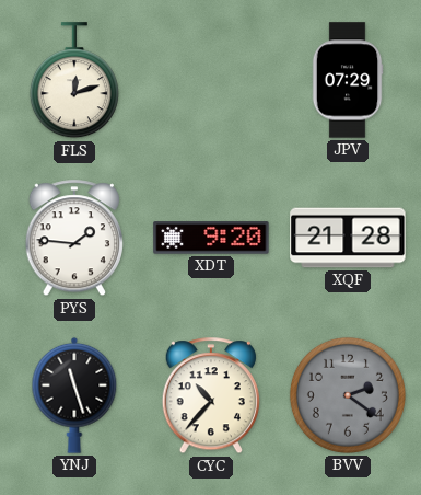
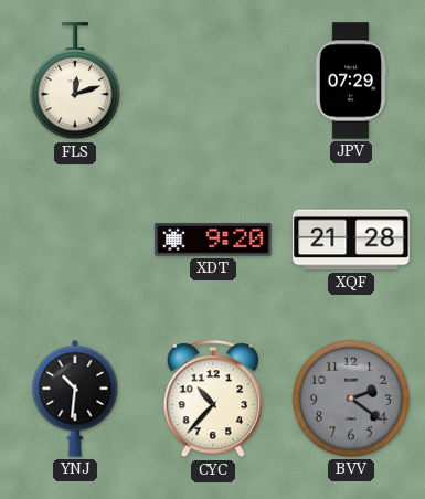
PYS: 1:46 -> none
YNJ: 11:27 -> 10:31
